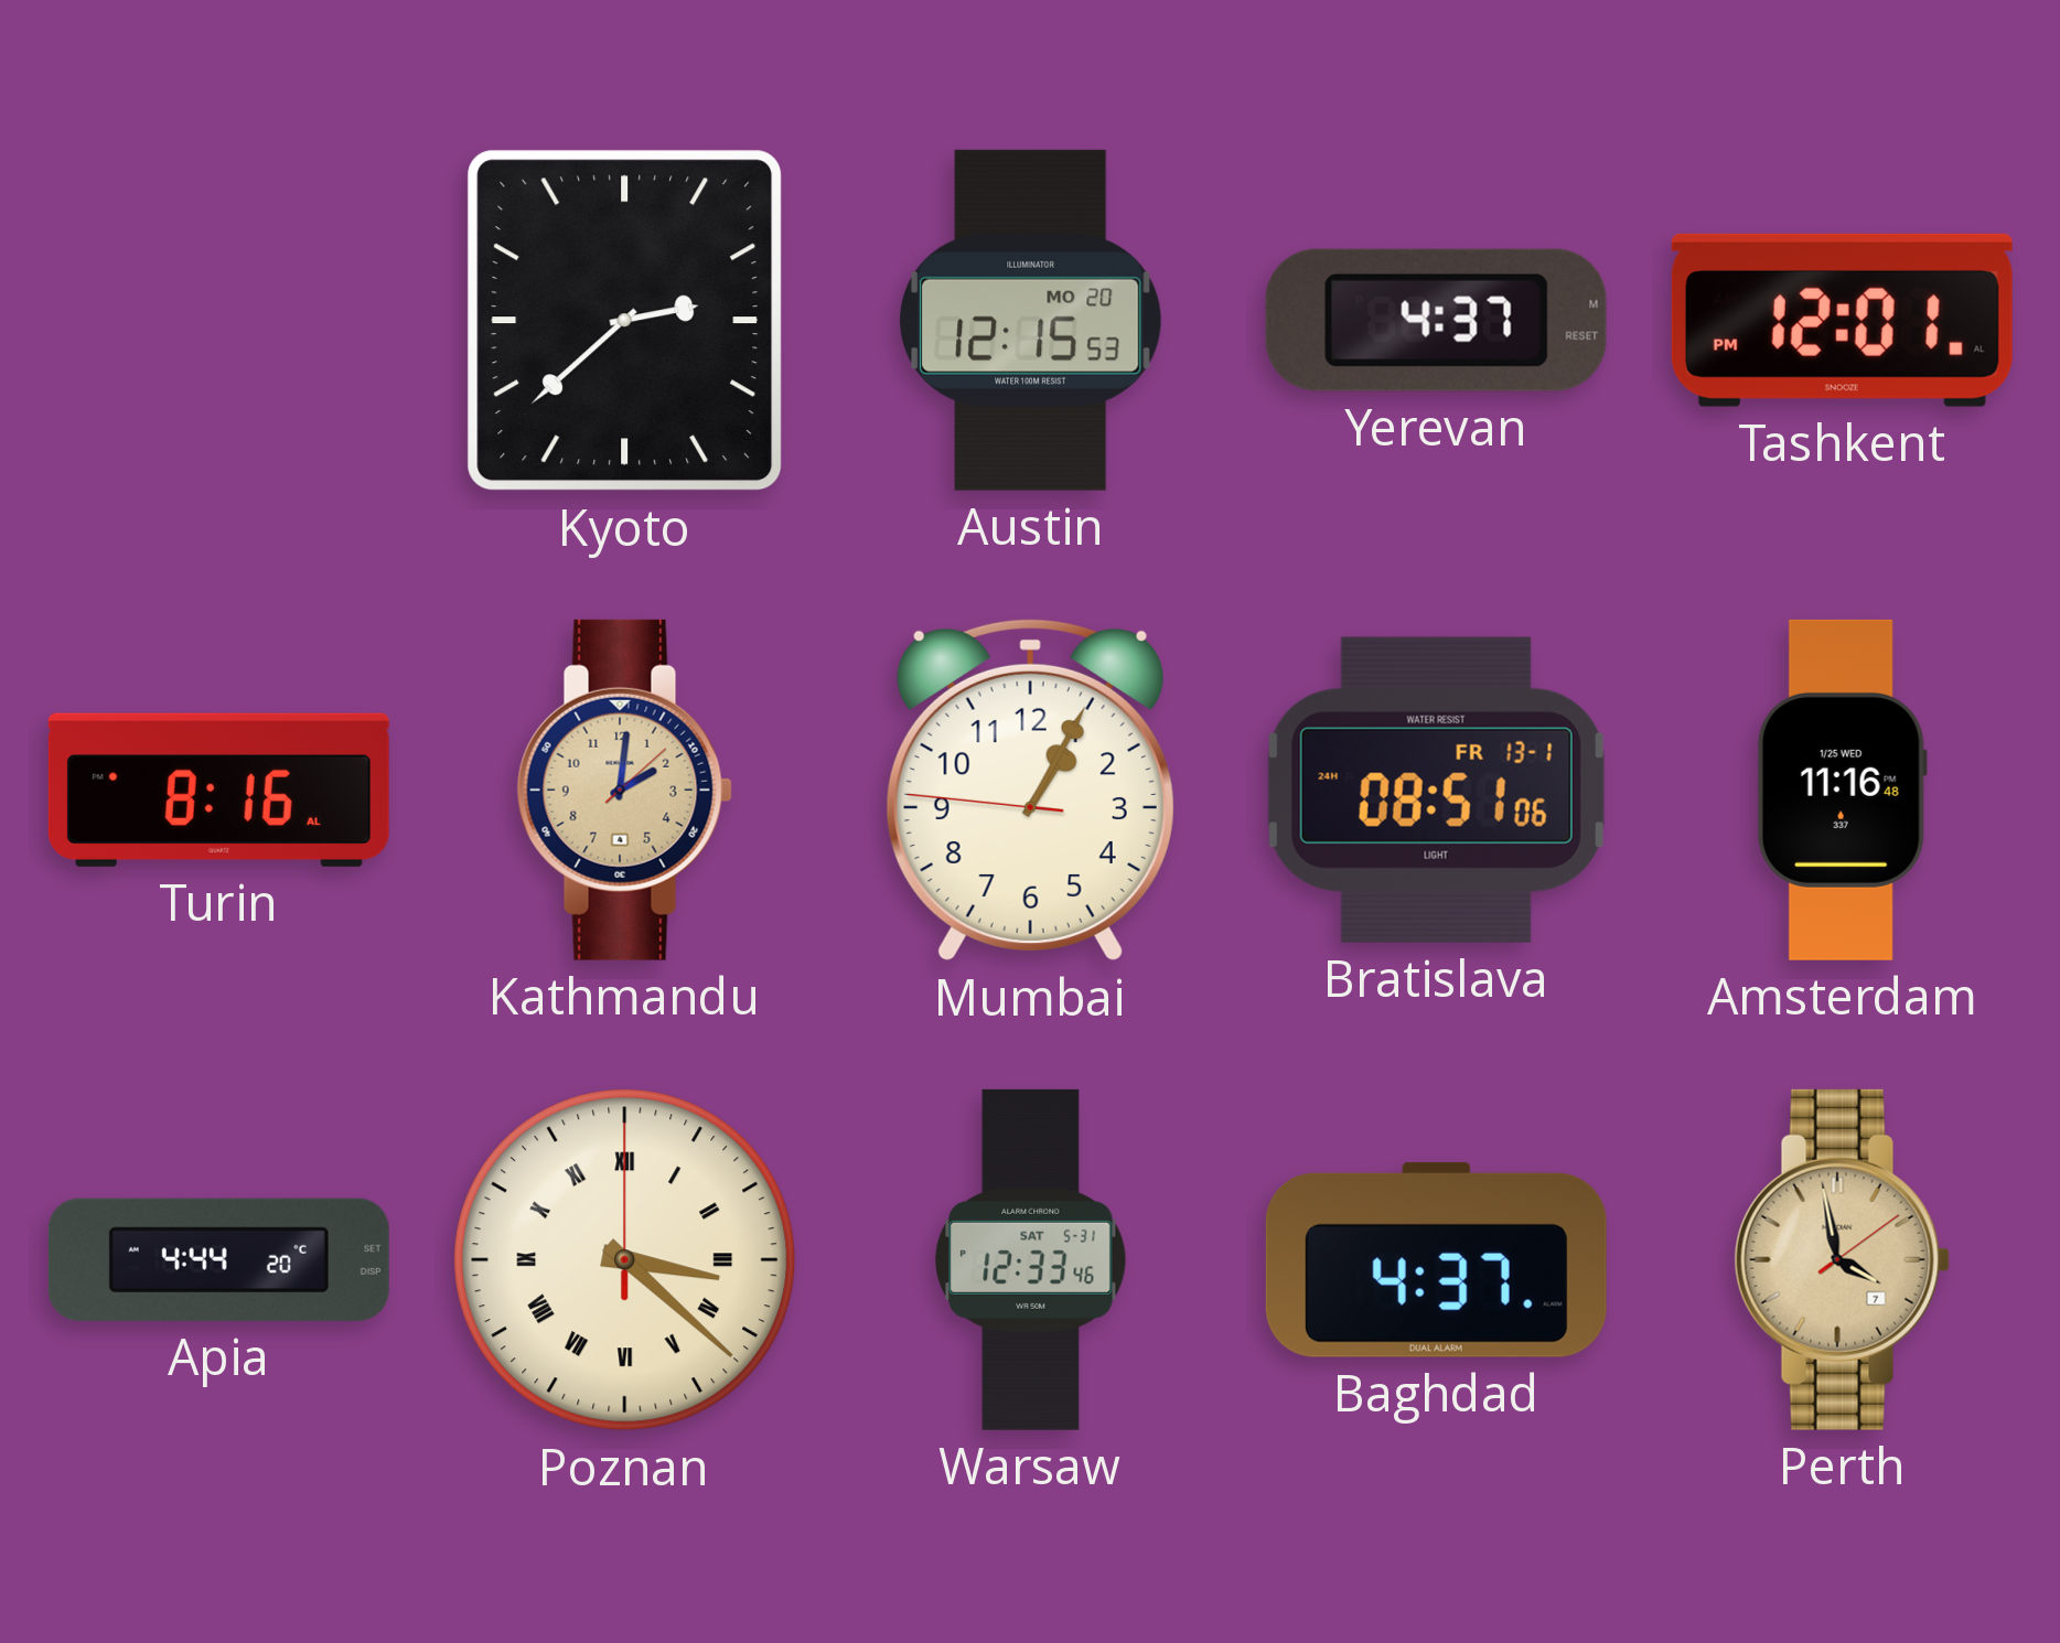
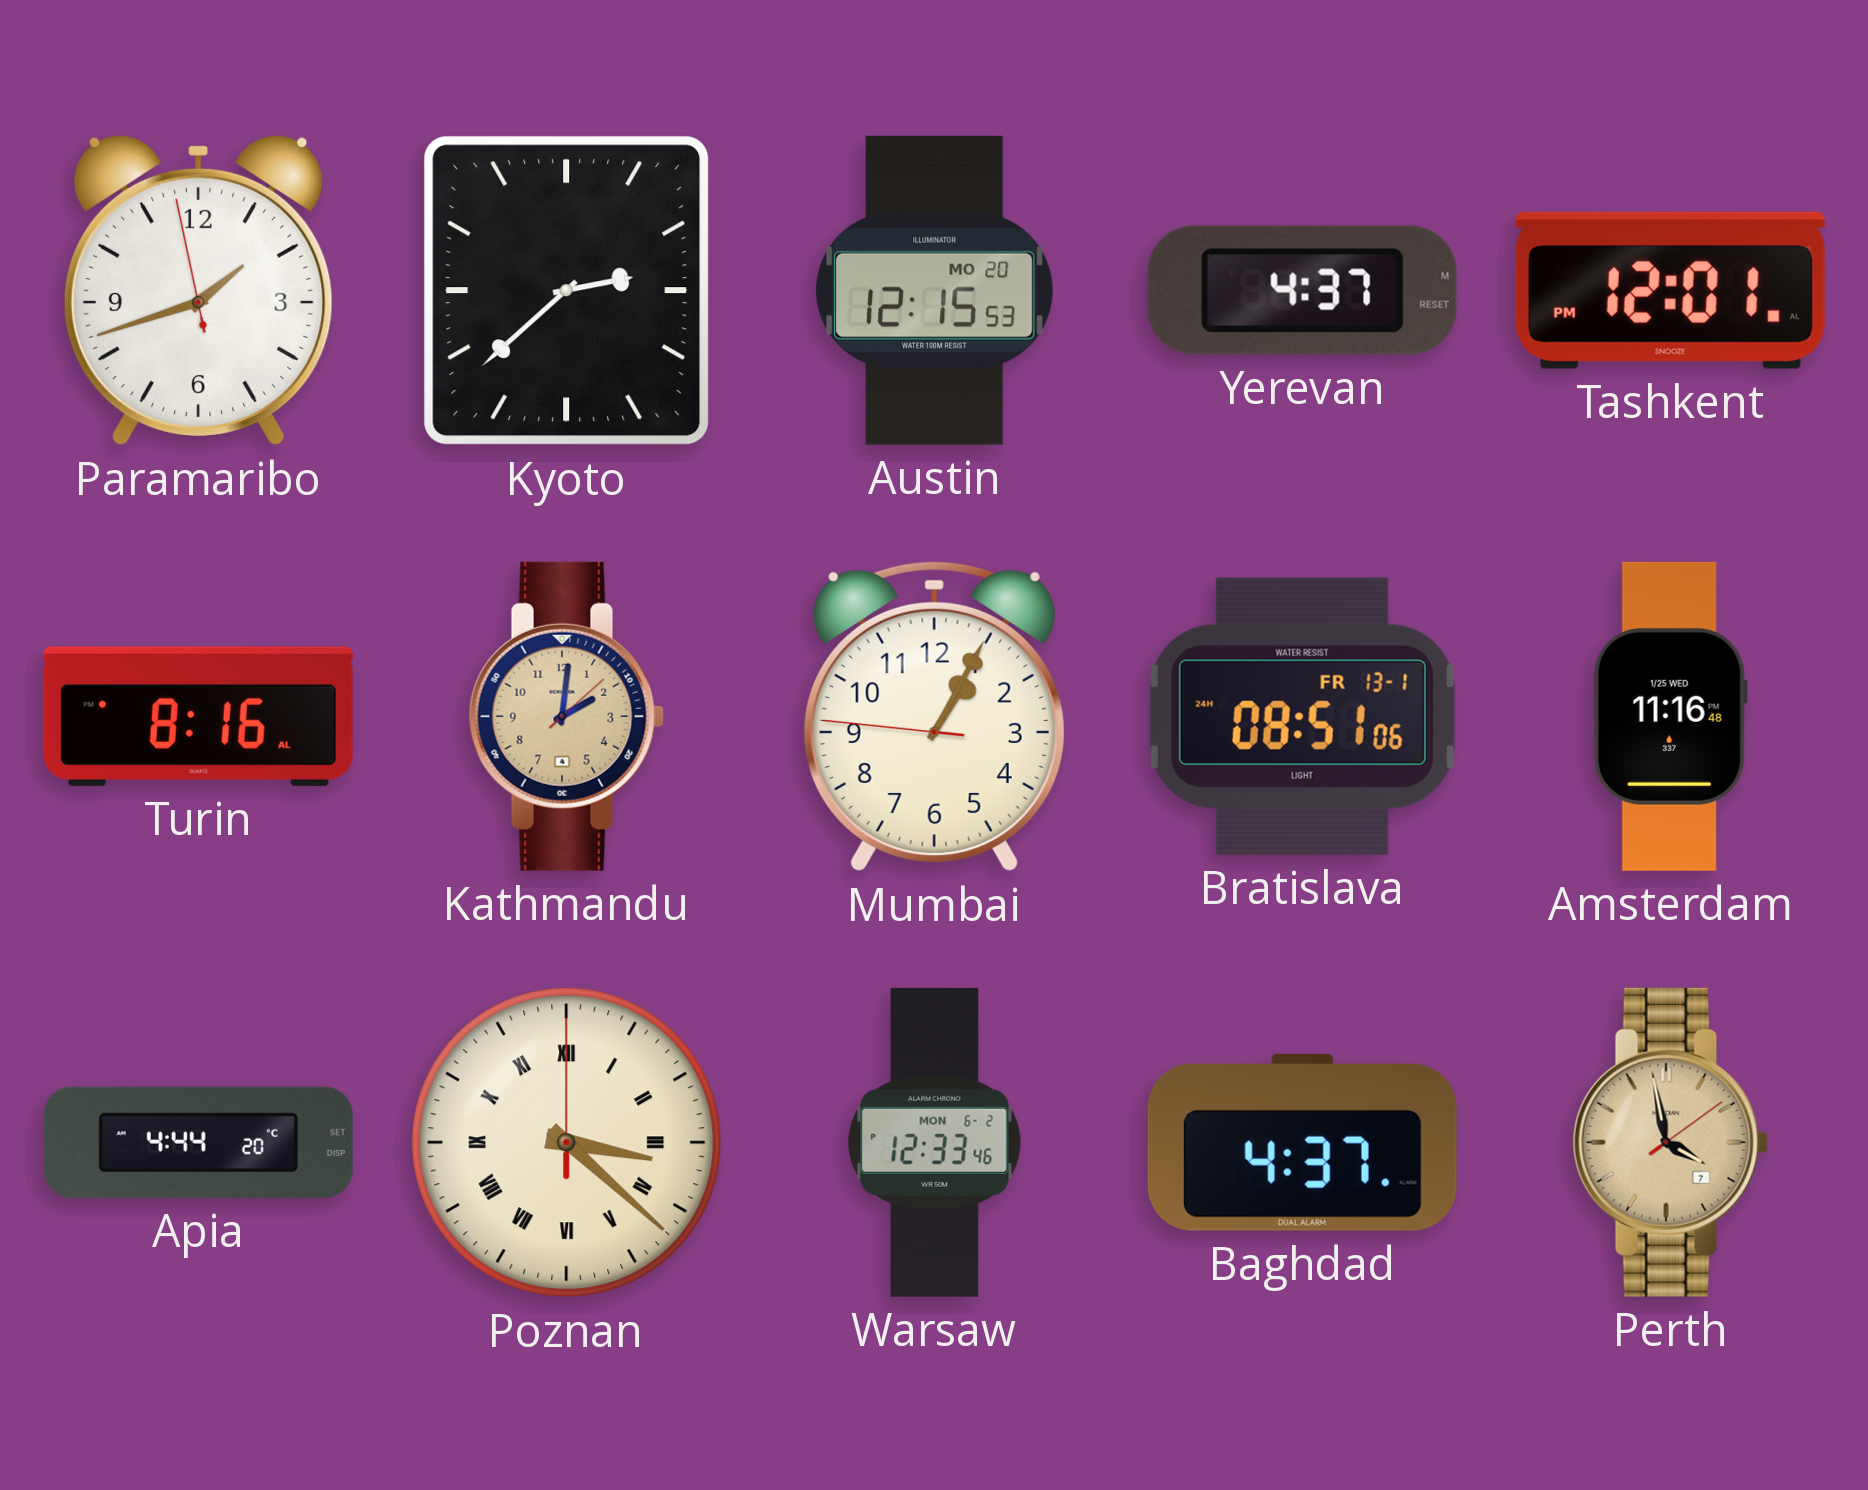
Paramaribo: none -> 1:41
Warsaw date: SAT 5-31 -> MON 6-2
